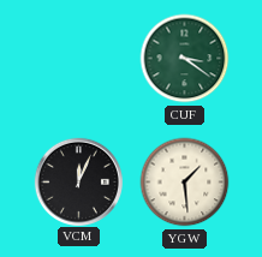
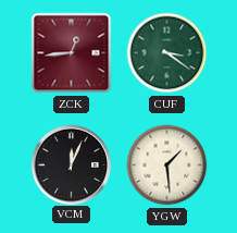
ZCK: none -> 12:44
